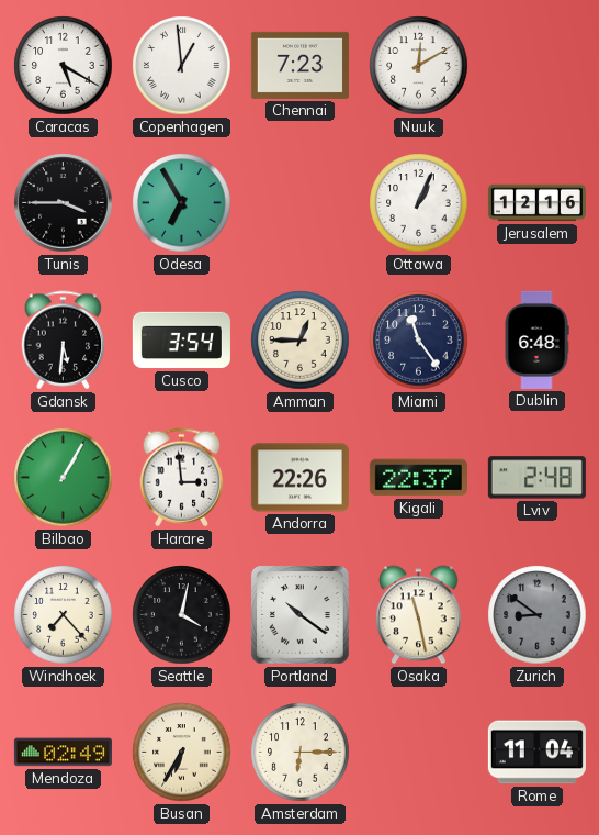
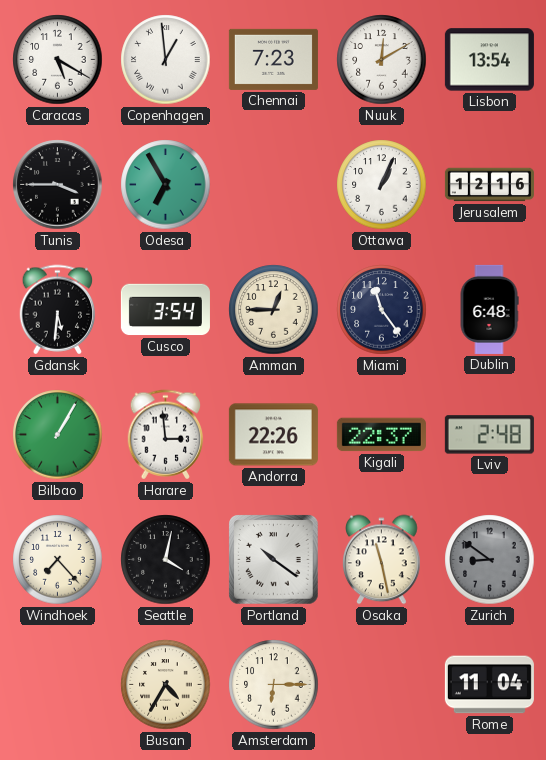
Lisbon: none -> 13:54
Mendoza: 02:49 -> none
Busan: 6:35 -> 4:35
